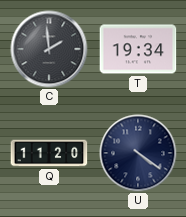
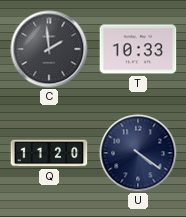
T: 19:34 -> 10:33
